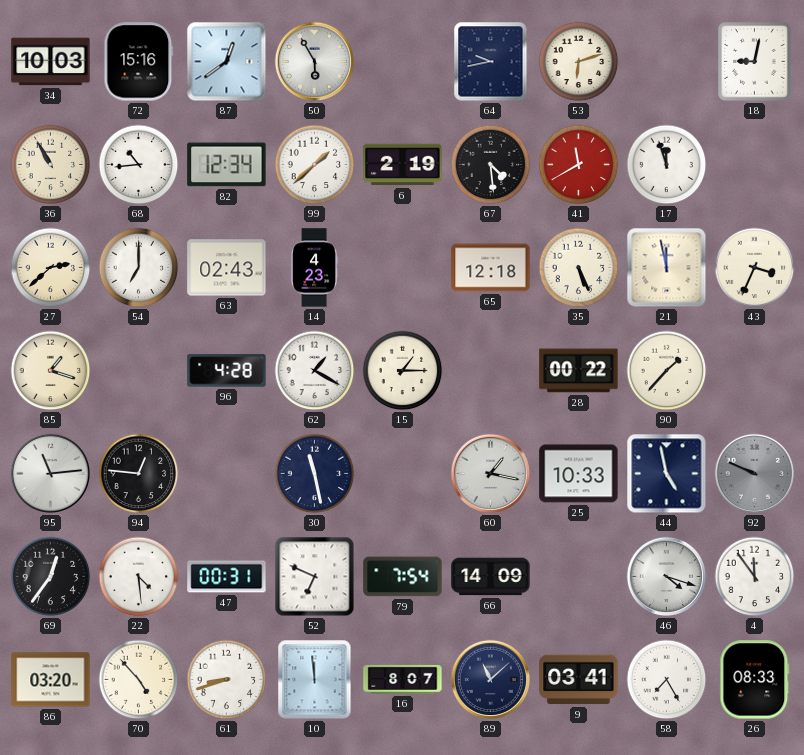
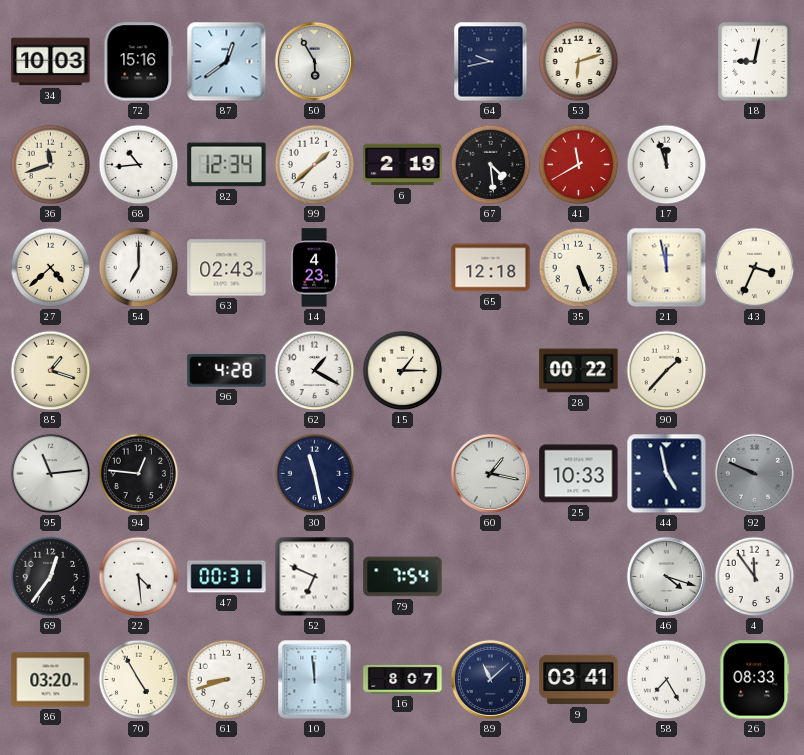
36: 10:55 -> 11:42
27: 2:38 -> 4:38
66: 14:09 -> none
70: 4:53 -> 4:55
